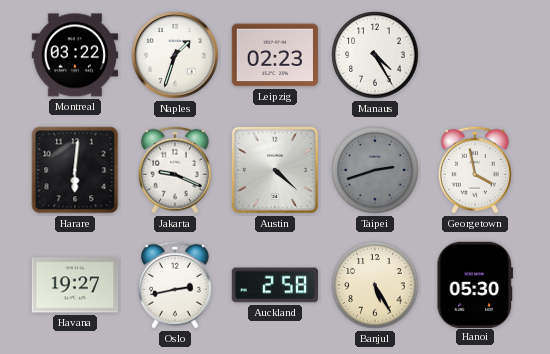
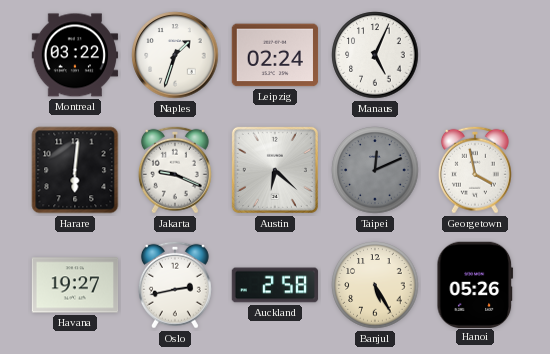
Leipzig: 02:23 -> 02:24
Manaus: 4:25 -> 5:04
Austin: 4:22 -> 6:22
Taipei: 2:42 -> 12:11
Hanoi: 05:30 -> 05:26
